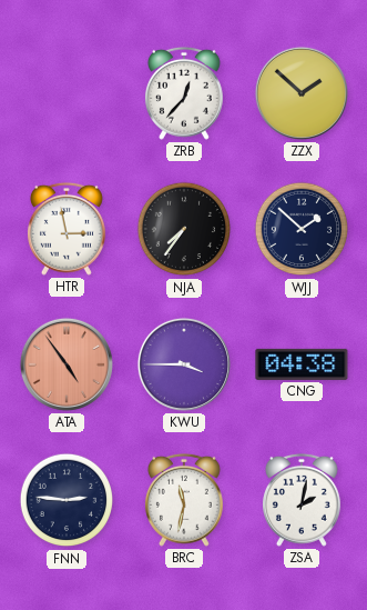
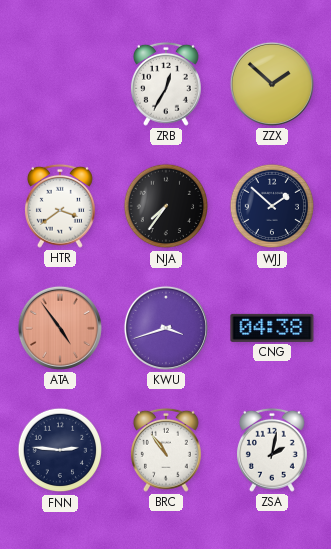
ZRB: 12:37 -> 12:35
HTR: 2:58 -> 3:39
KWU: 3:45 -> 3:42
BRC: 11:32 -> 10:54
